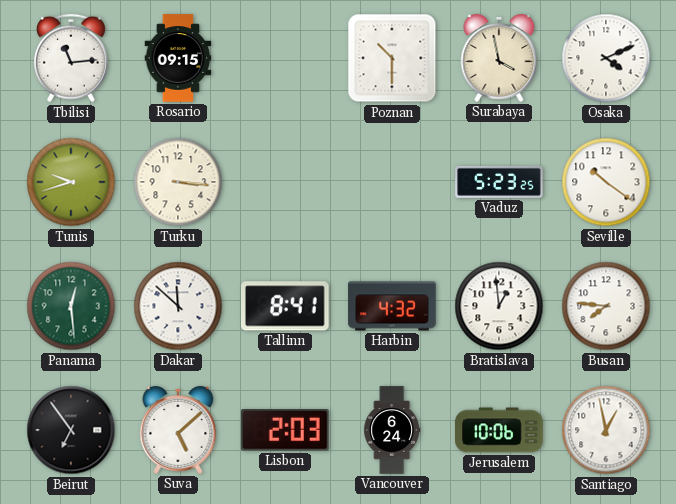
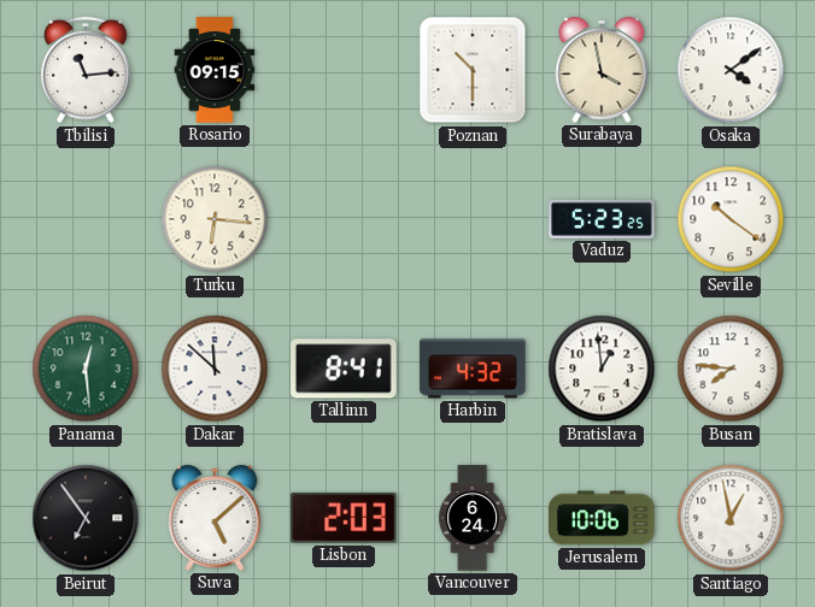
Osaka: 4:11 -> 4:09
Tunis: 9:42 -> none
Turku: 3:16 -> 6:16
